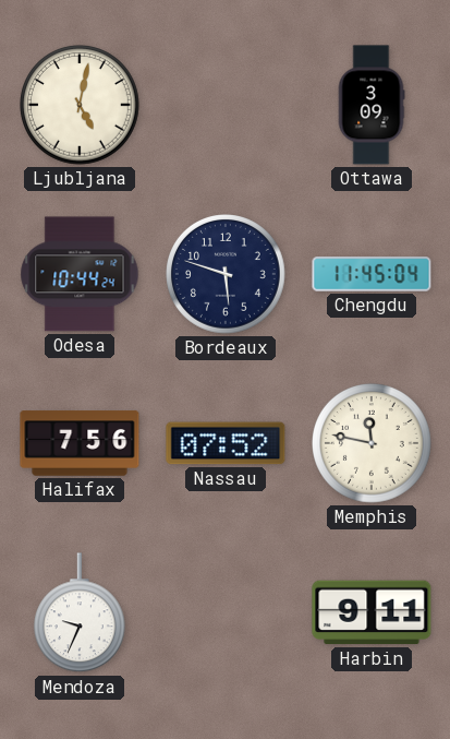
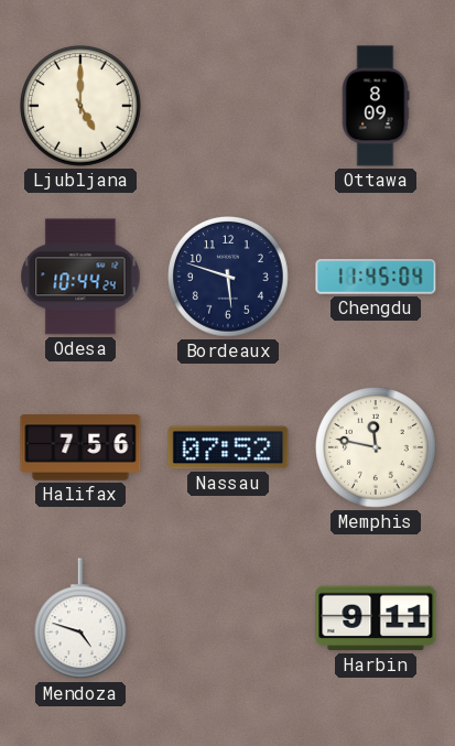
Ljubljana: 5:02 -> 5:00
Ottawa: 3:09 -> 8:09
Mendoza: 9:34 -> 4:48
